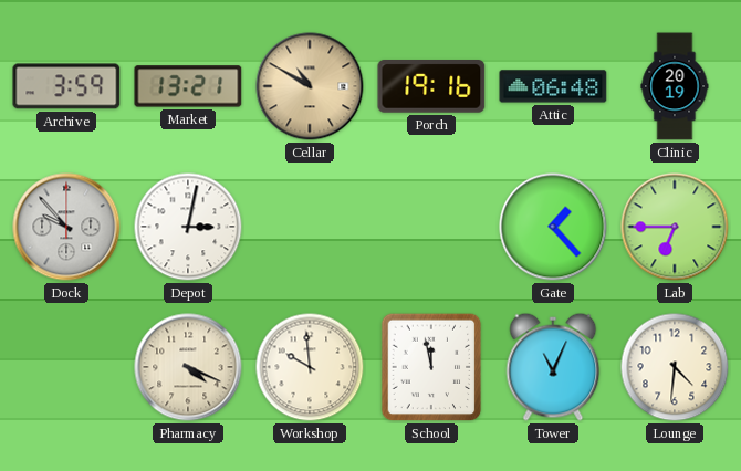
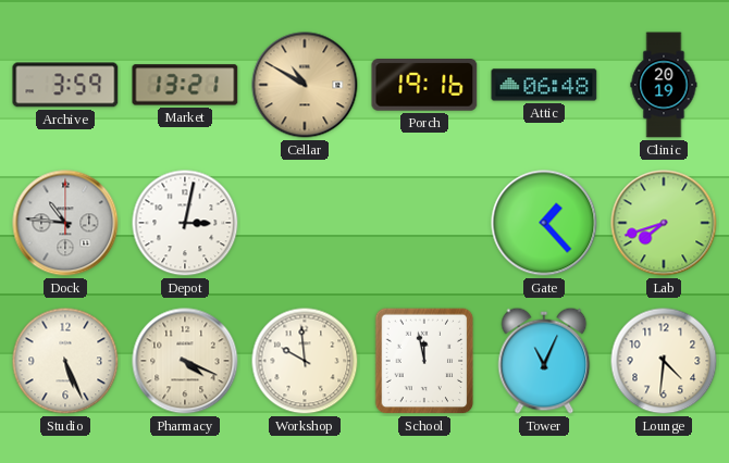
Dock: 9:53 -> 10:46
Lab: 6:45 -> 7:42
Studio: none -> 5:26
